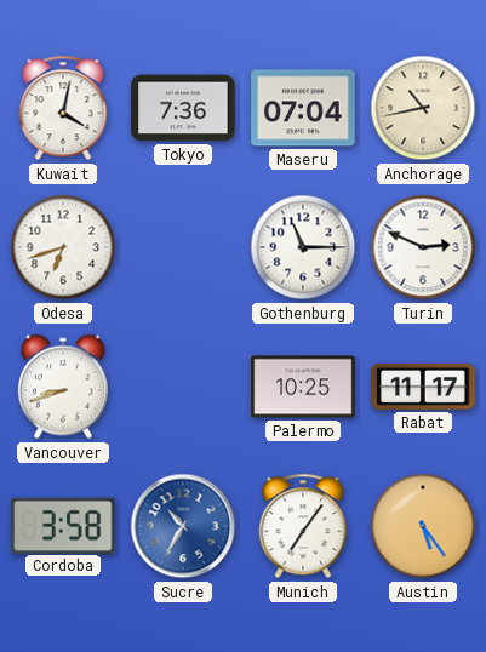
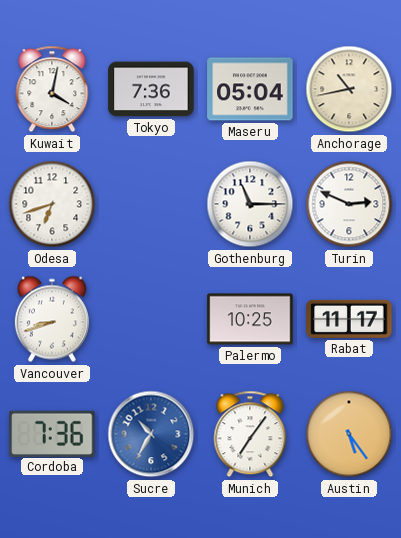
Maseru: 07:04 -> 05:04
Cordoba: 3:58 -> 7:36
